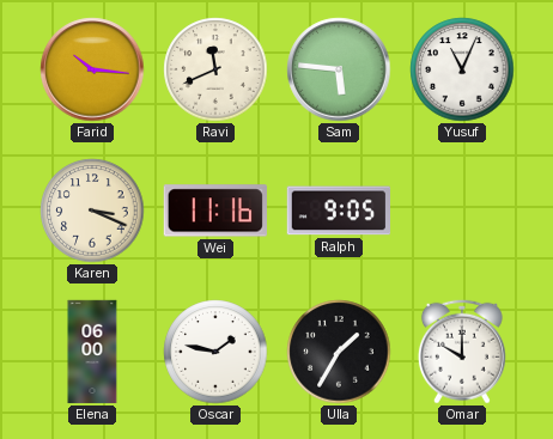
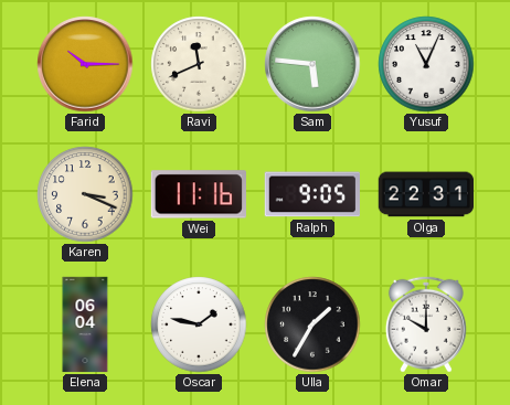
Farid: 10:16 -> 10:15
Olga: none -> 22:31
Elena: 06:00 -> 06:04
